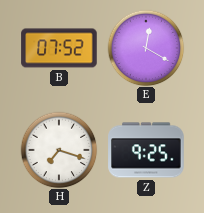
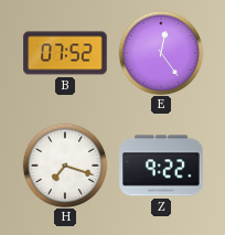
E: 12:20 -> 12:24
Z: 9:25 -> 9:22
